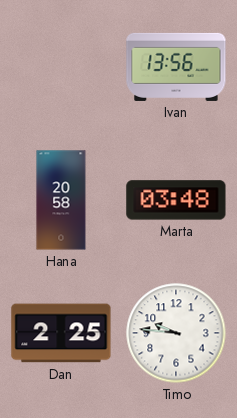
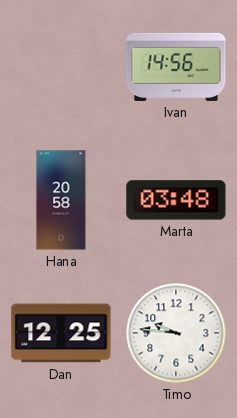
Ivan: 13:56 -> 14:56
Dan: 2:25 -> 12:25
